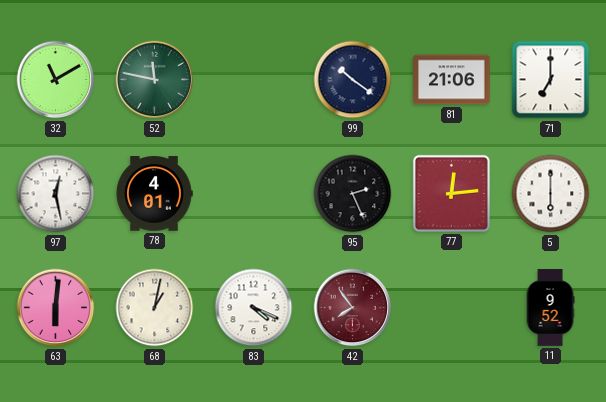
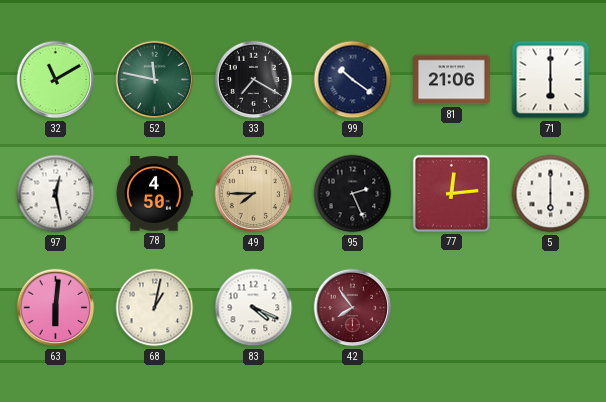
33: none -> 7:20
71: 7:00 -> 6:00
78: 4:01 -> 4:50
49: none -> 7:45
11: 9:52 -> none
